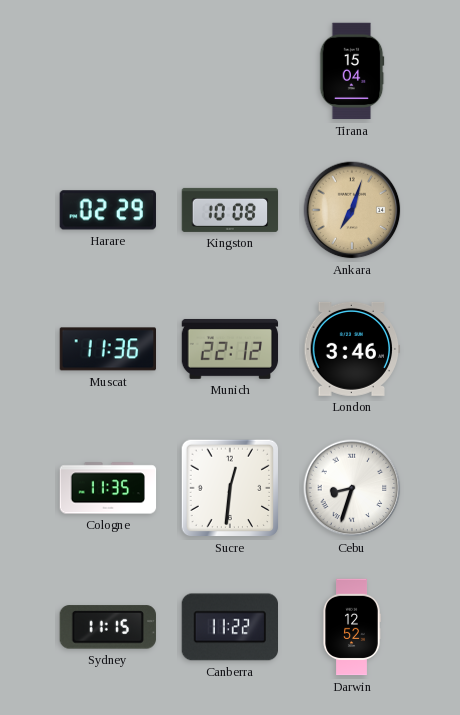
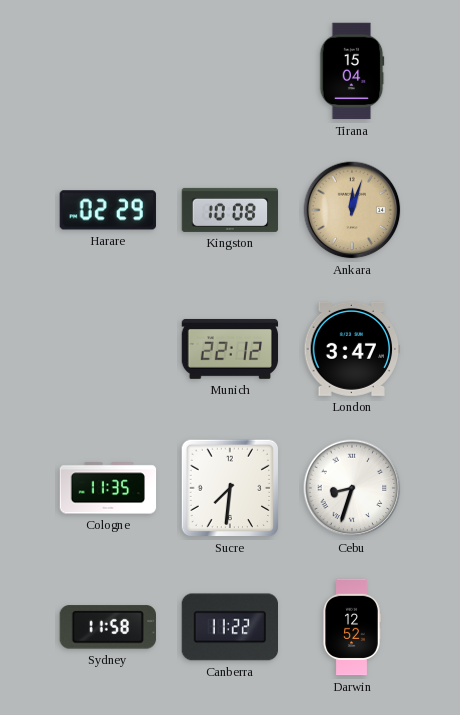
Ankara: 7:03 -> 12:03
Muscat: 11:36 -> none
London: 3:46 -> 3:47
Sucre: 12:31 -> 7:31
Sydney: 11:15 -> 11:58
